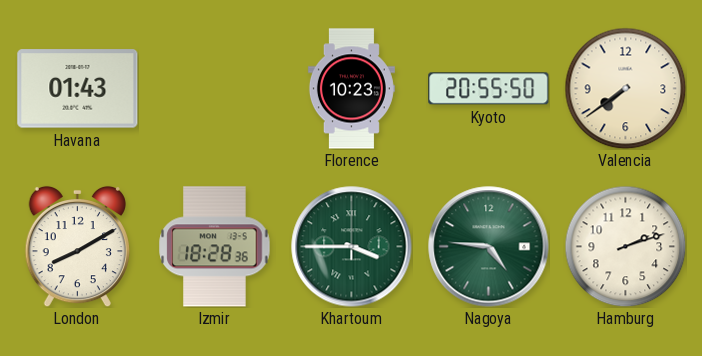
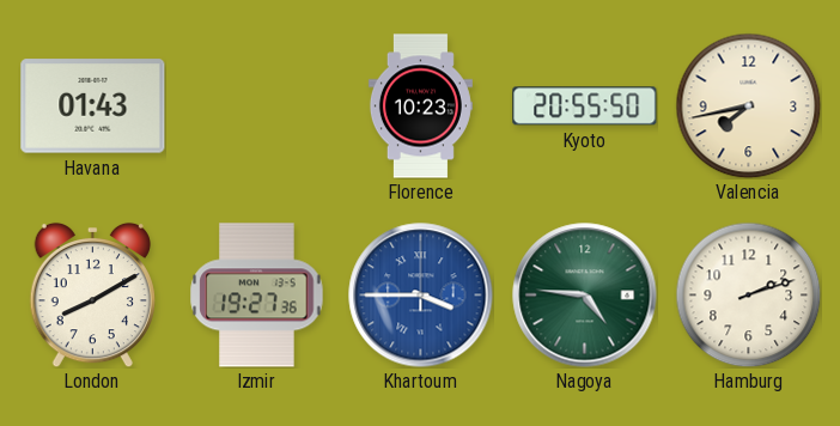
Valencia: 7:39 -> 7:43
Izmir: 18:28 -> 19:27
Khartoum dial: green -> blue
